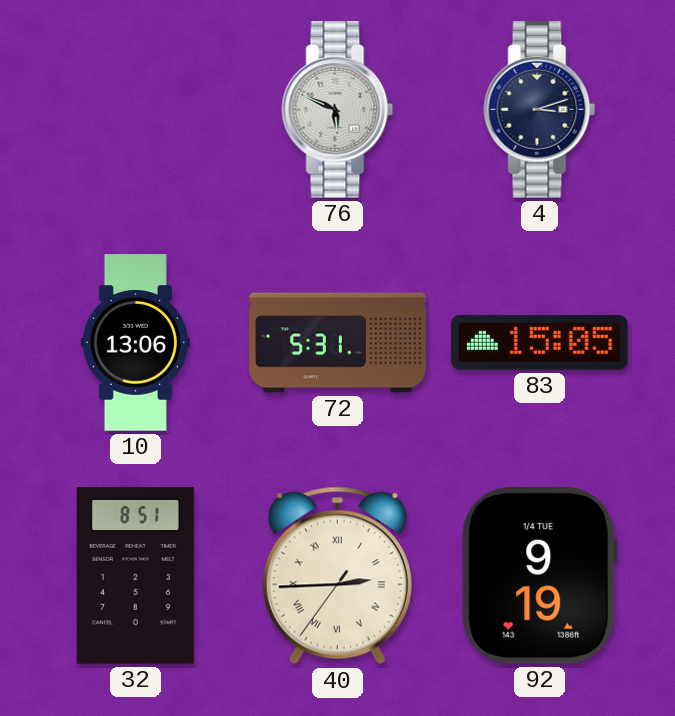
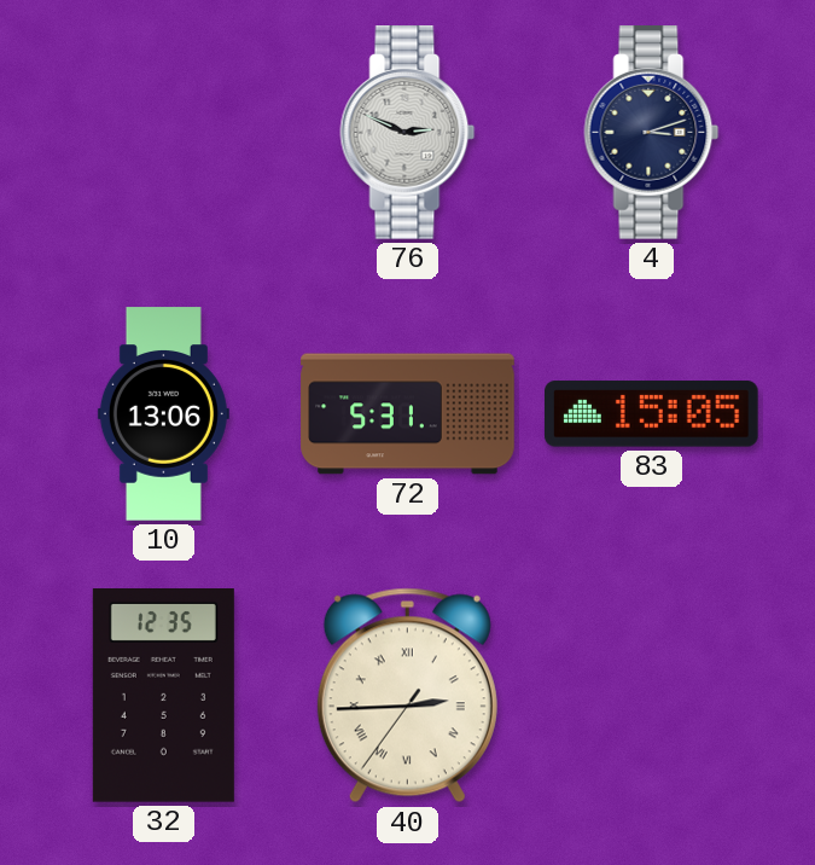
76: 5:49 -> 2:49
32: 8:51 -> 12:35
92: 9:19 -> none
